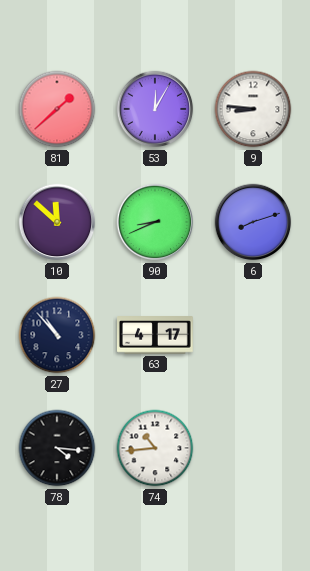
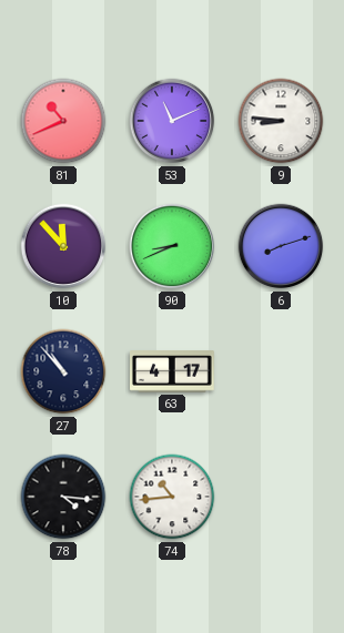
81: 1:38 -> 10:41
53: 12:05 -> 11:11
10: 11:52 -> 11:53
